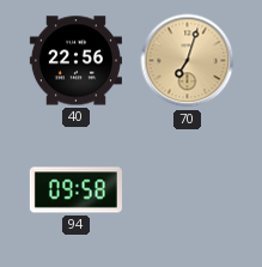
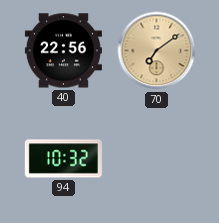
70: 7:03 -> 7:09
94: 09:58 -> 10:32
